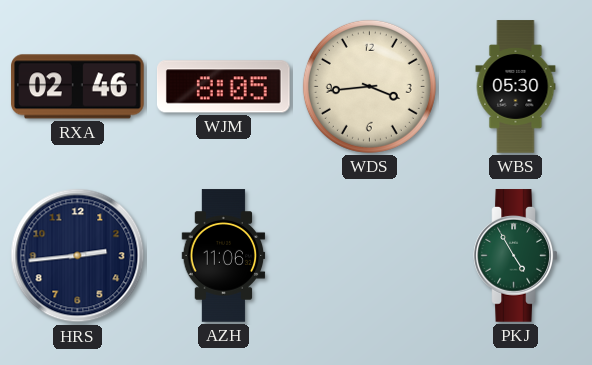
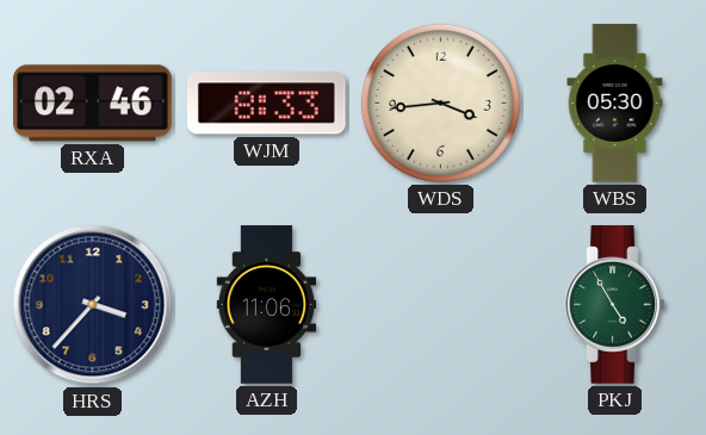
WJM: 8:05 -> 8:33
HRS: 2:44 -> 3:37
